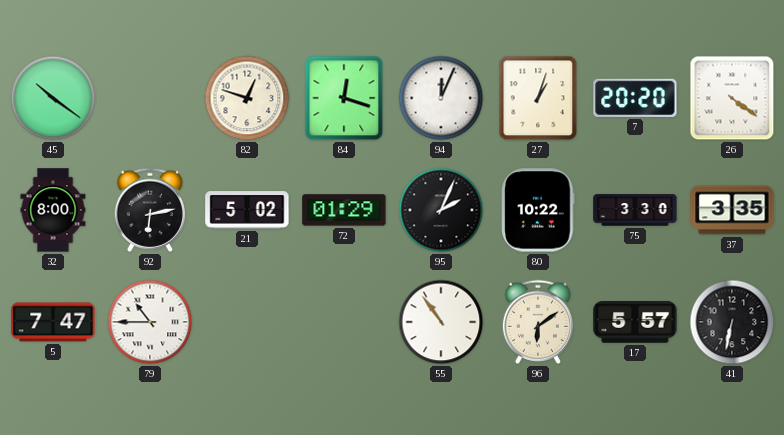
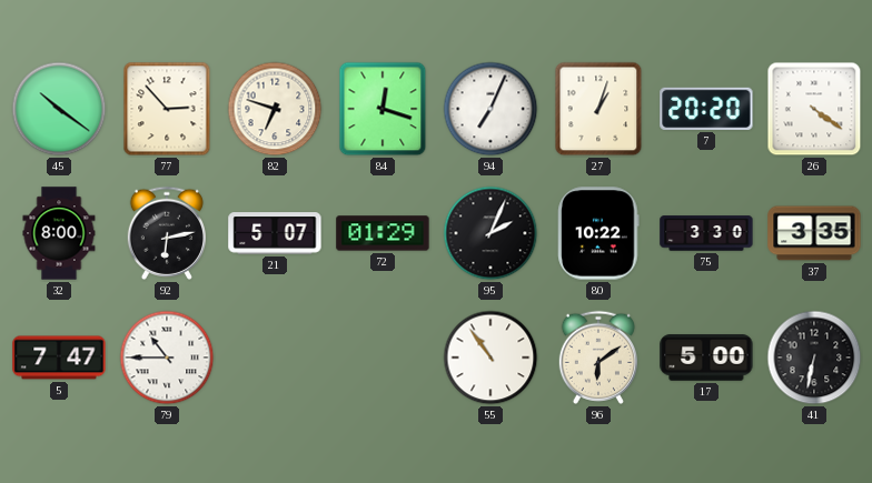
77: none -> 2:53
82: 12:48 -> 6:48
94: 12:04 -> 7:04
21: 5:02 -> 5:07
17: 5:57 -> 5:00
